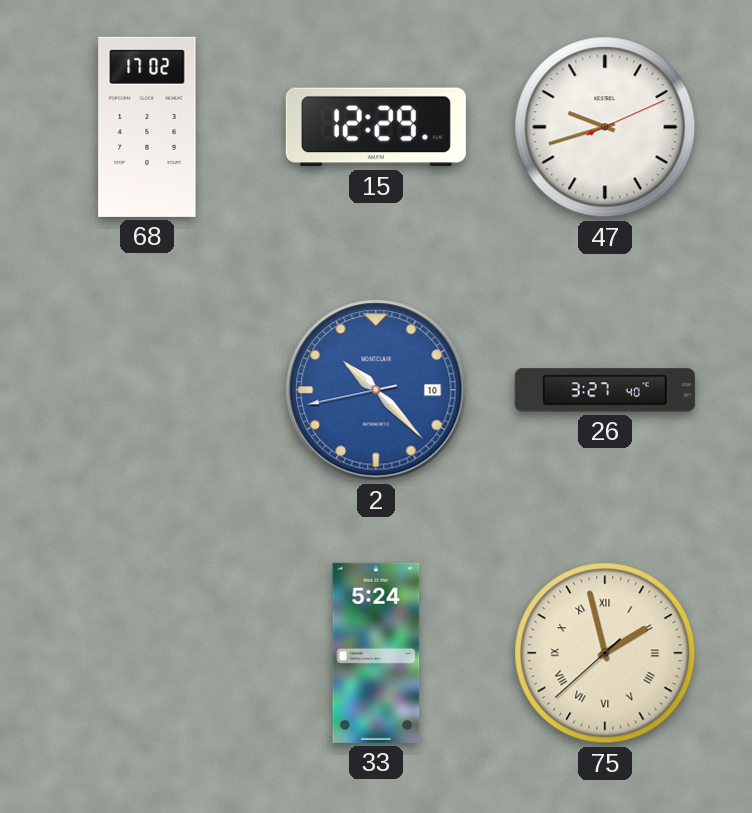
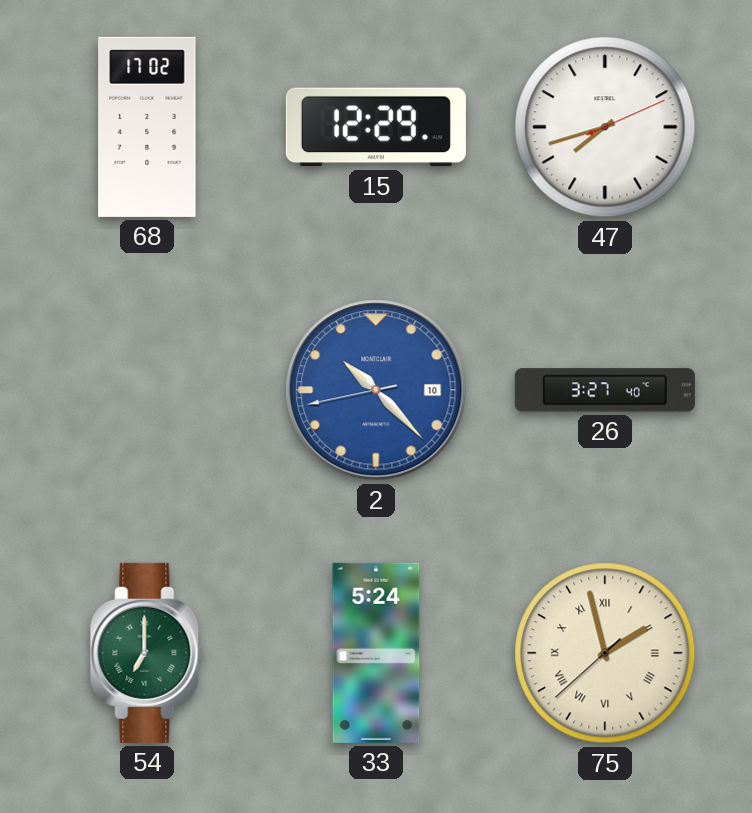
47: 9:42 -> 7:42
54: none -> 7:00
